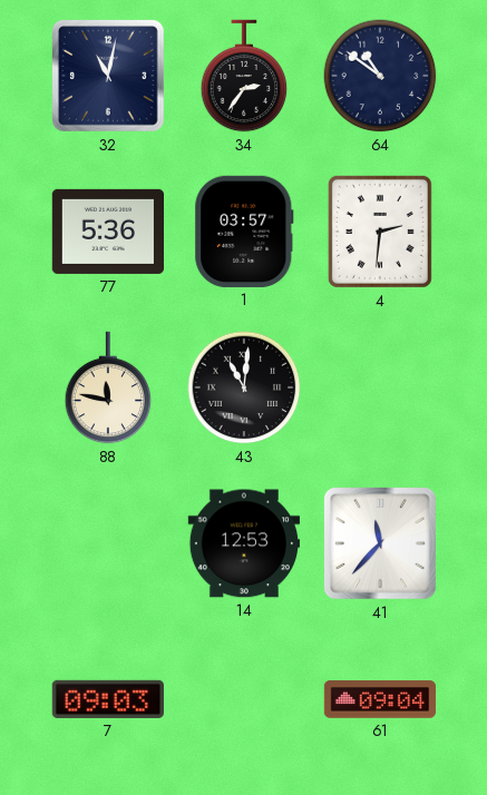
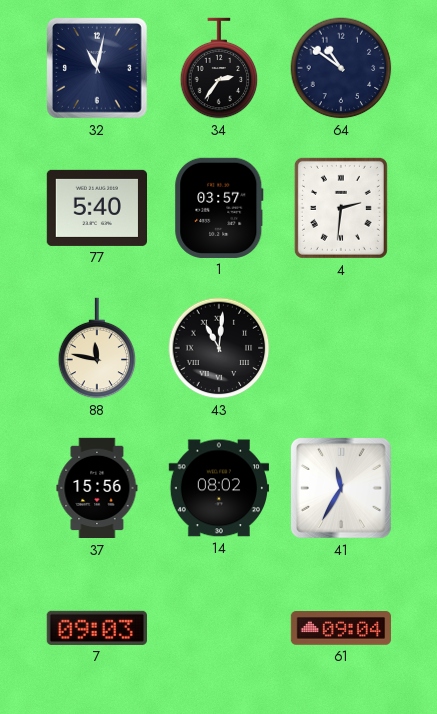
77: 5:36 -> 5:40
37: none -> 15:56
14: 12:53 -> 08:02
41: 11:37 -> 11:35
